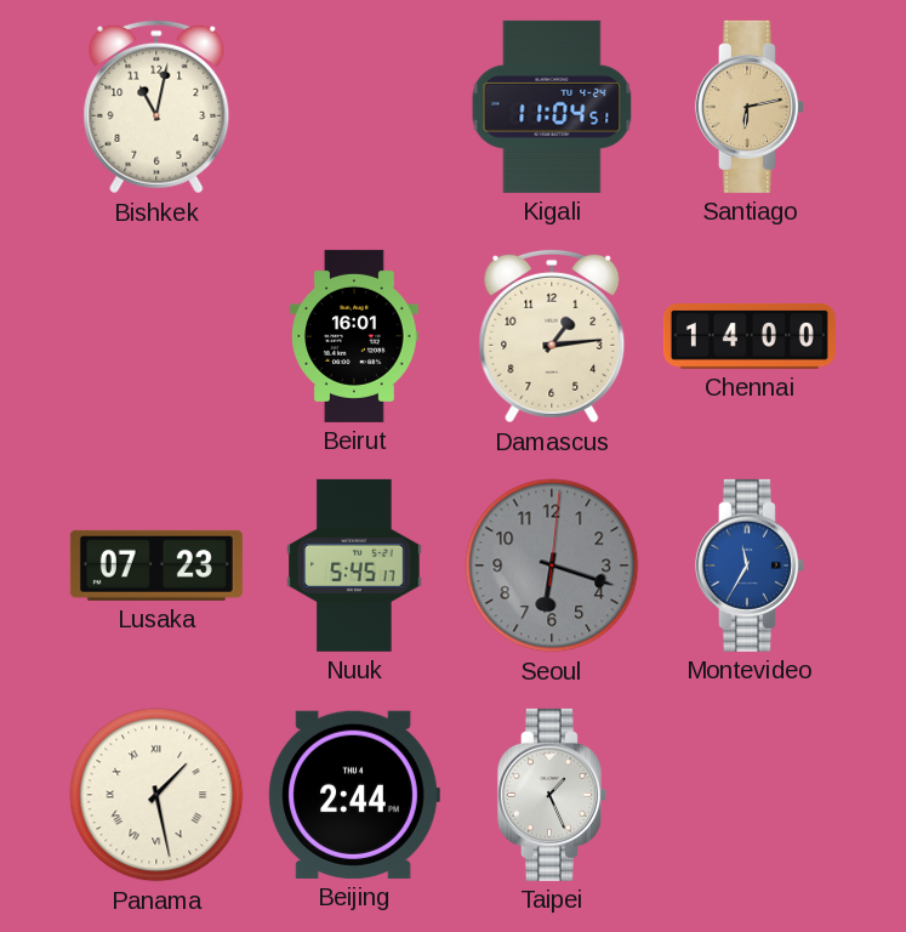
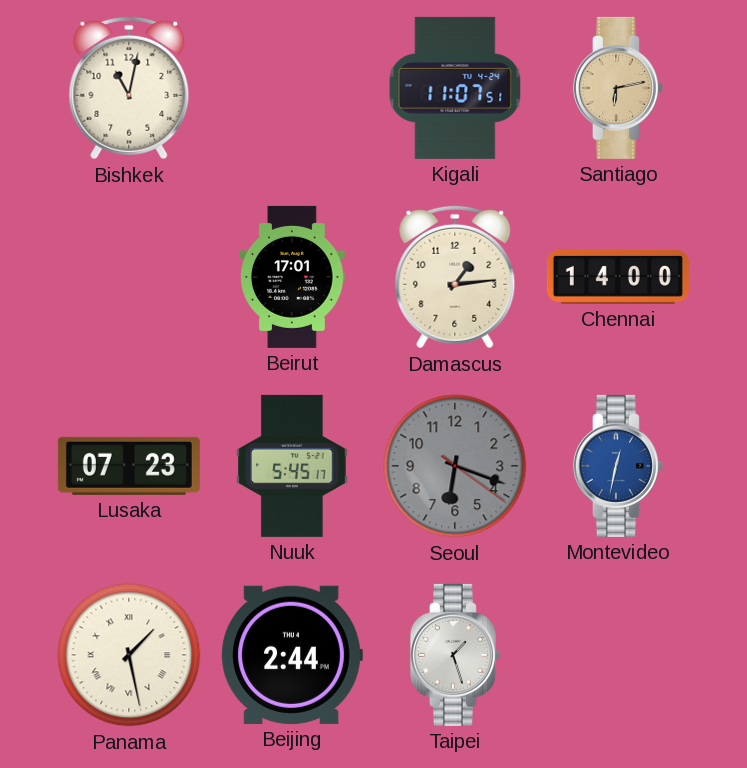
Kigali: 11:04 -> 11:07
Beirut: 16:01 -> 17:01
Seoul: 6:18:01 -> 6:18:21
Montevideo: 11:35 -> 12:32
Taipei: 1:26 -> 1:27
